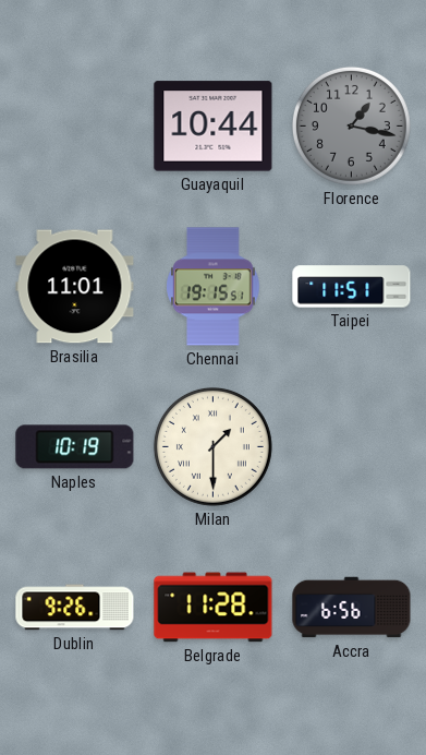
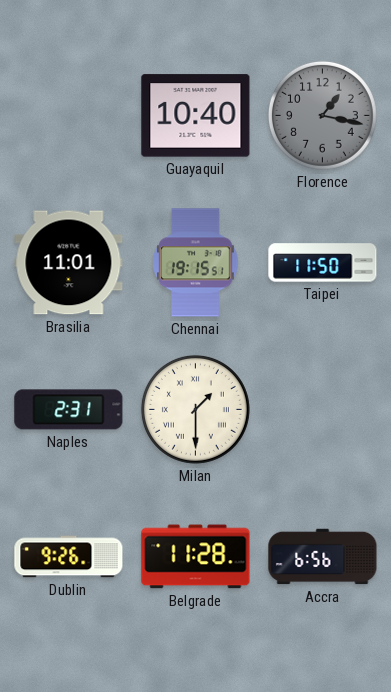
Guayaquil: 10:44 -> 10:40
Taipei: 11:51 -> 11:50
Naples: 10:19 -> 2:31
